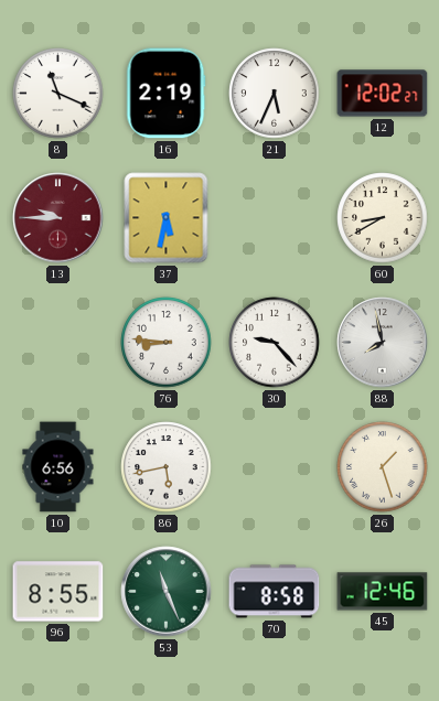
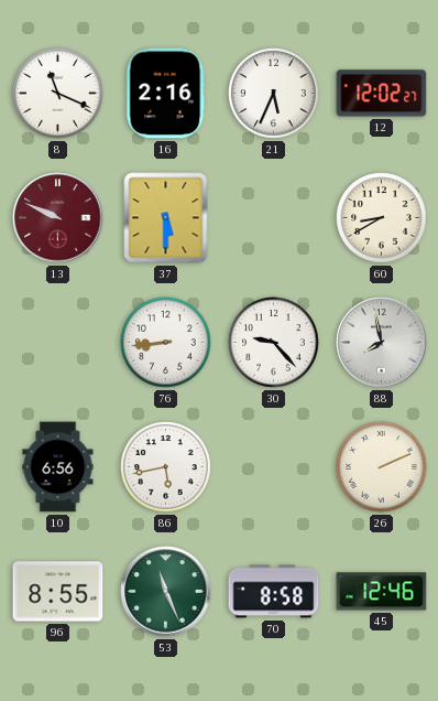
16: 2:19 -> 2:16
13: 9:45 -> 9:49
37: 5:32 -> 5:30
76: 8:46 -> 8:44
26: 1:27 -> 2:11
